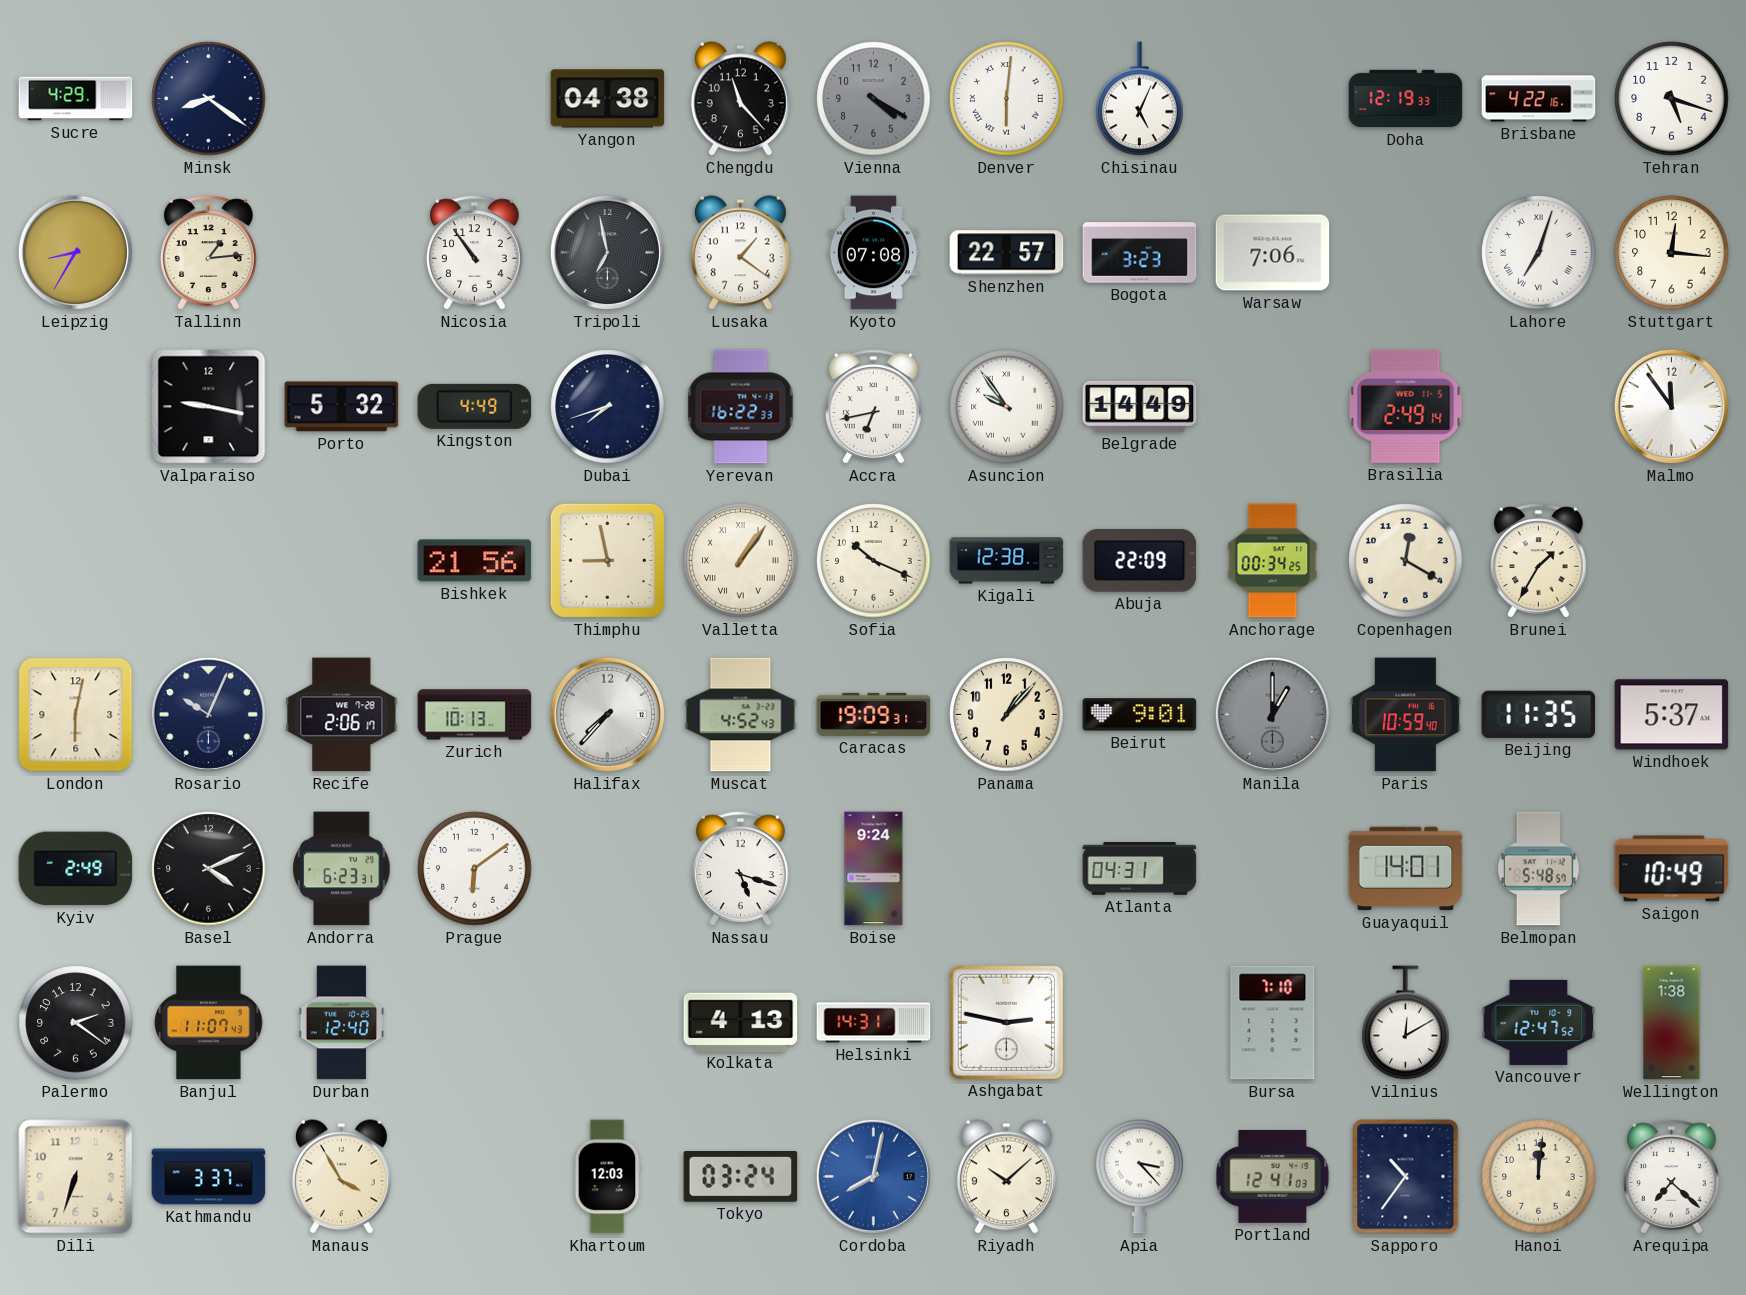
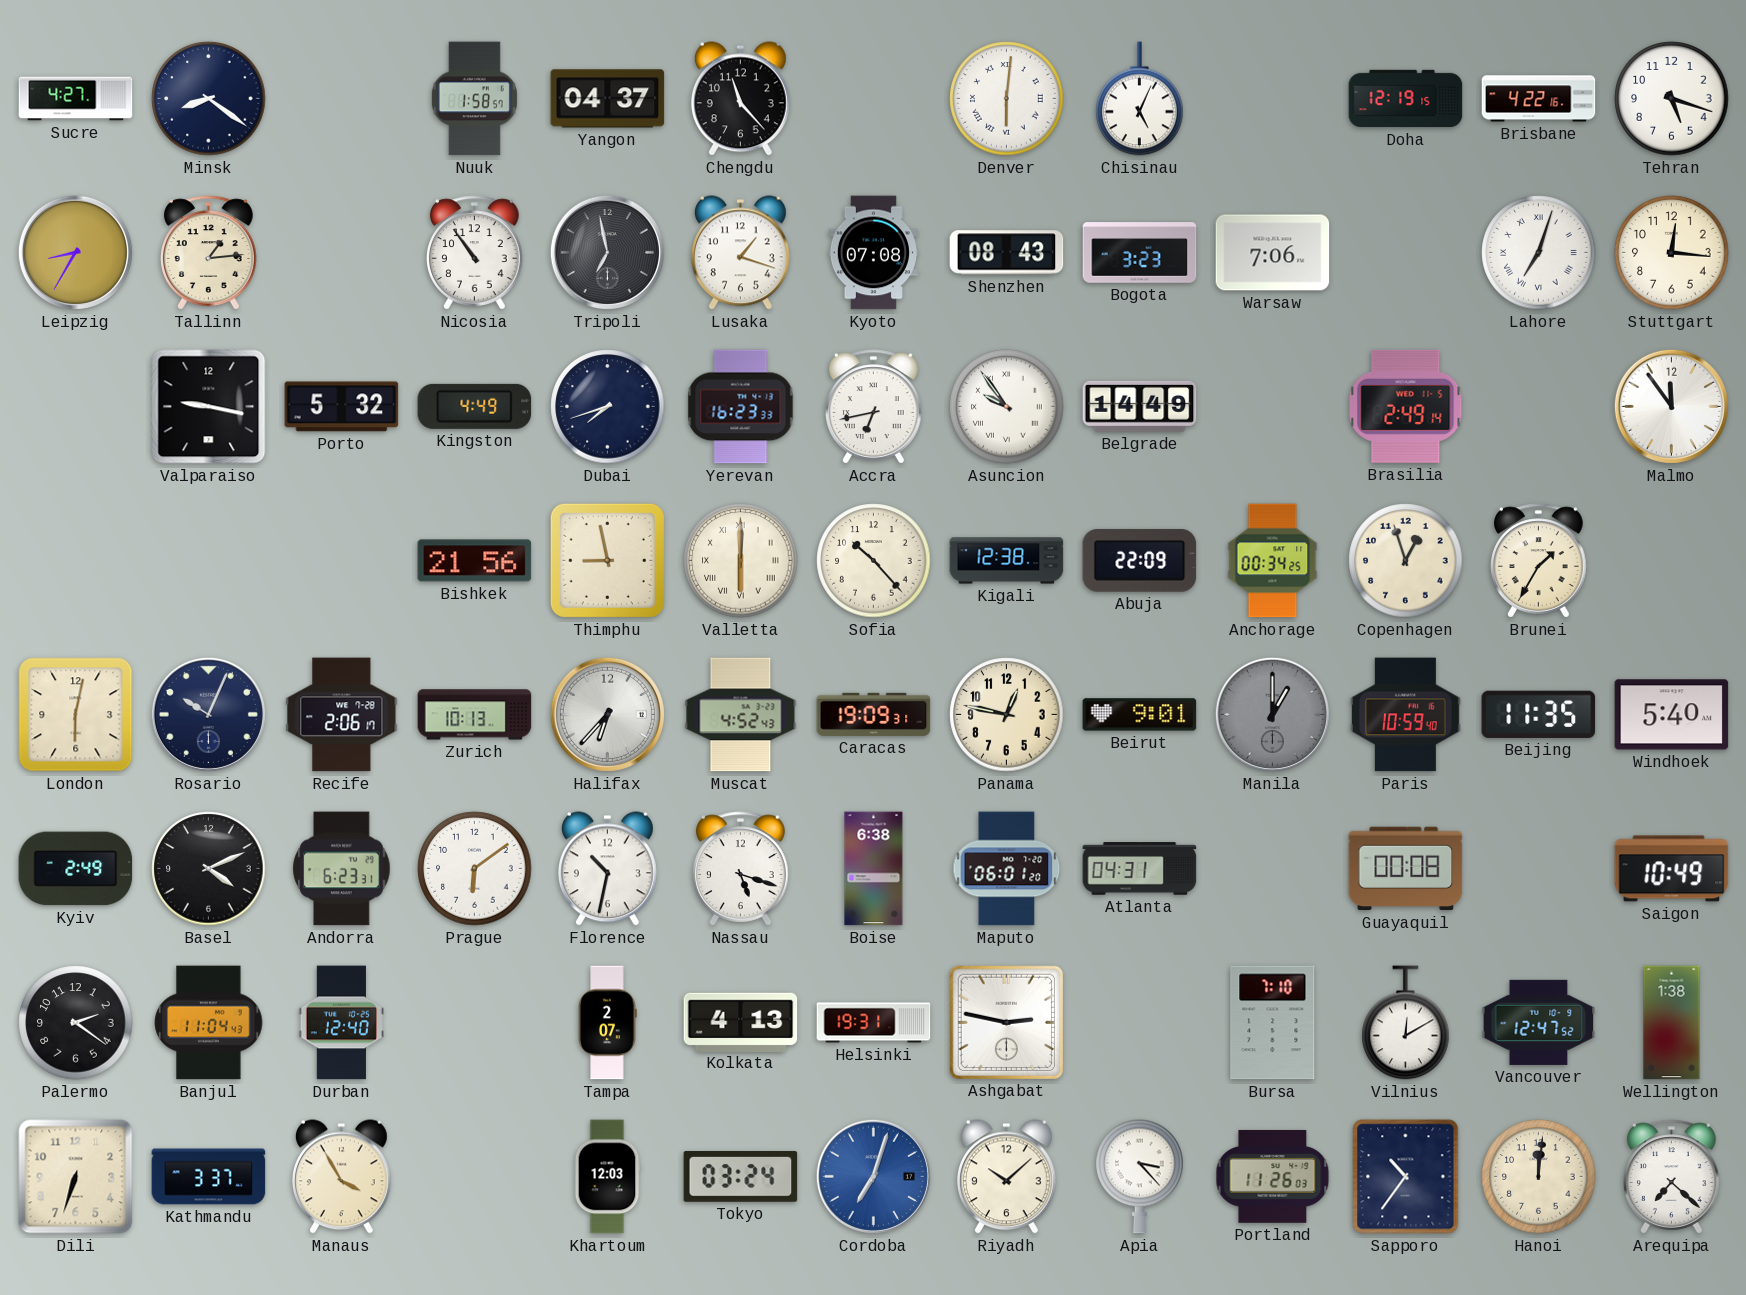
Sucre: 4:29 -> 4:27
Nuuk: none -> 1:58
Yangon: 04:38 -> 04:37
Vienna: 4:20 -> none
Doha: 12:19:33 -> 12:19:15
Lusaka: 1:21 -> 1:18
Shenzhen: 22:57 -> 08:43
Yerevan: 16:22 -> 16:23
Valletta: 1:06 -> 6:00
Sofia: 10:19 -> 10:23
Copenhagen: 12:20 -> 12:57
Halifax: 7:37 -> 6:37
Panama: 1:07 -> 12:47
Windhoek: 5:37 -> 5:40
Florence: none -> 10:32
Boise: 9:24 -> 6:38
Maputo: none -> 06:01
Guayaquil: 14:01 -> 00:08
Belmopan: 5:48 -> none
Banjul: 11:07 -> 11:04
Tampa: none -> 2:07
Helsinki: 14:31 -> 19:31
Cordoba: 8:02 -> 7:03
Portland: 12:41 -> 11:26
